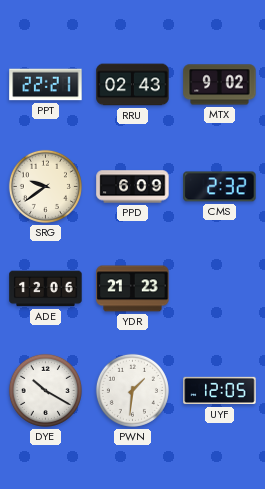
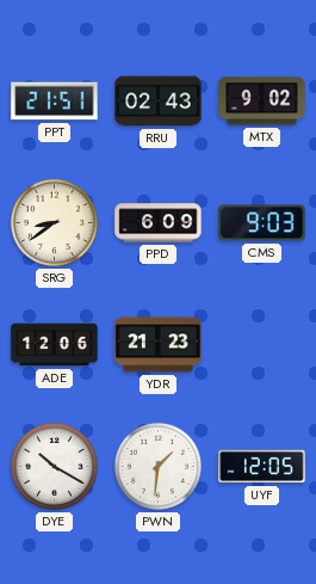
PPT: 22:21 -> 21:51
SRG: 9:39 -> 8:39
CMS: 2:32 -> 9:03
